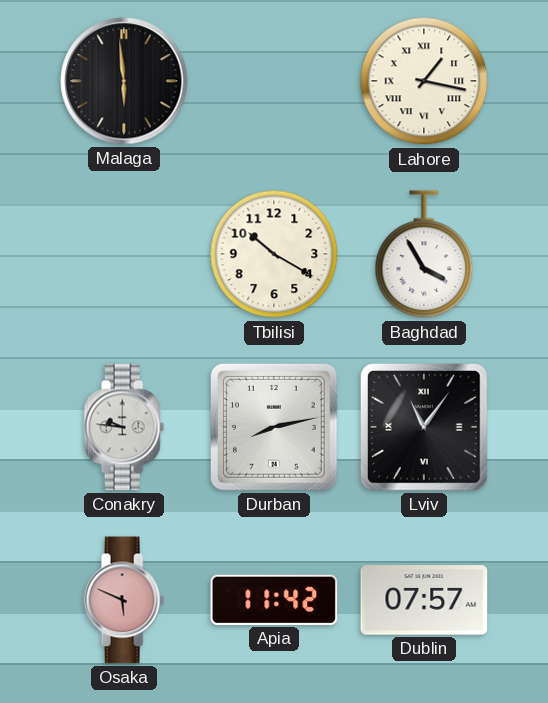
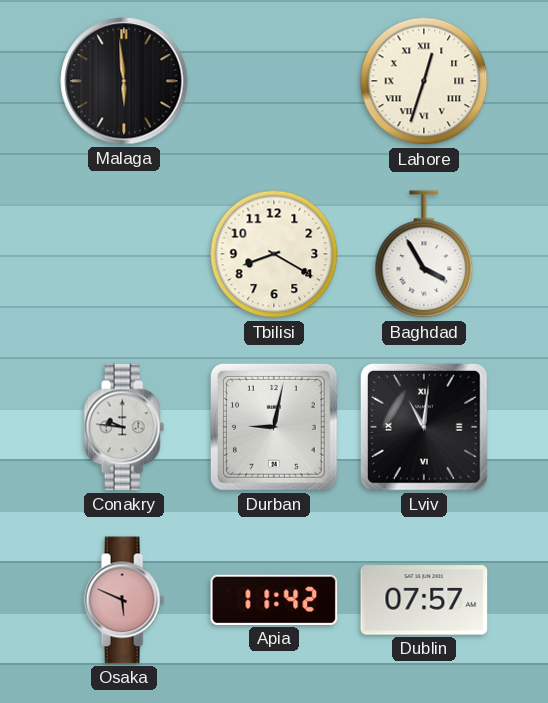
Lahore: 1:17 -> 12:33
Tbilisi: 10:20 -> 8:20
Durban: 8:13 -> 9:02
Lviv: 11:06 -> 11:01
